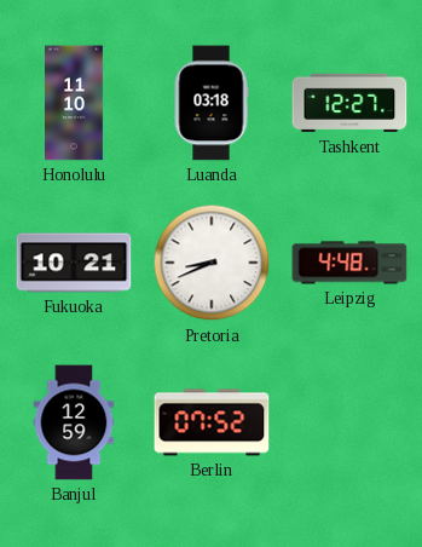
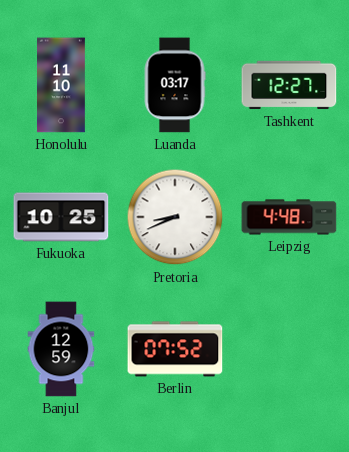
Luanda: 03:18 -> 03:17
Fukuoka: 10:21 -> 10:25
